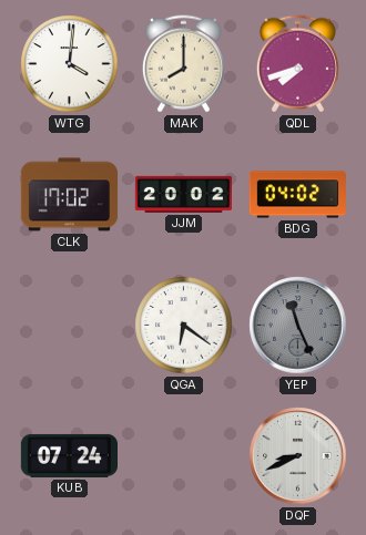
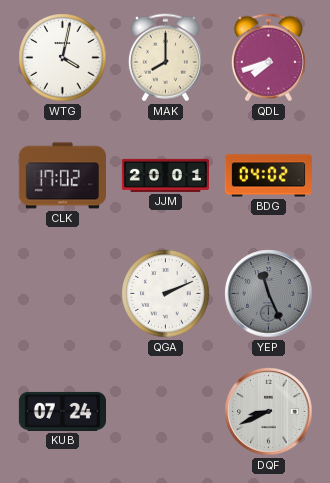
WTG: 4:01 -> 4:02
JJM: 20:02 -> 20:01
QGA: 6:21 -> 2:11
